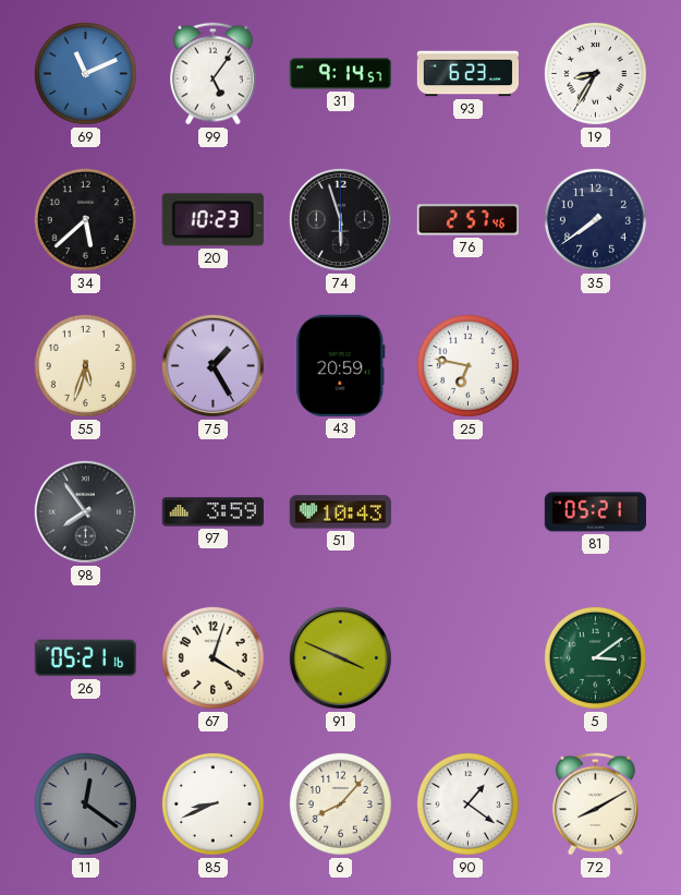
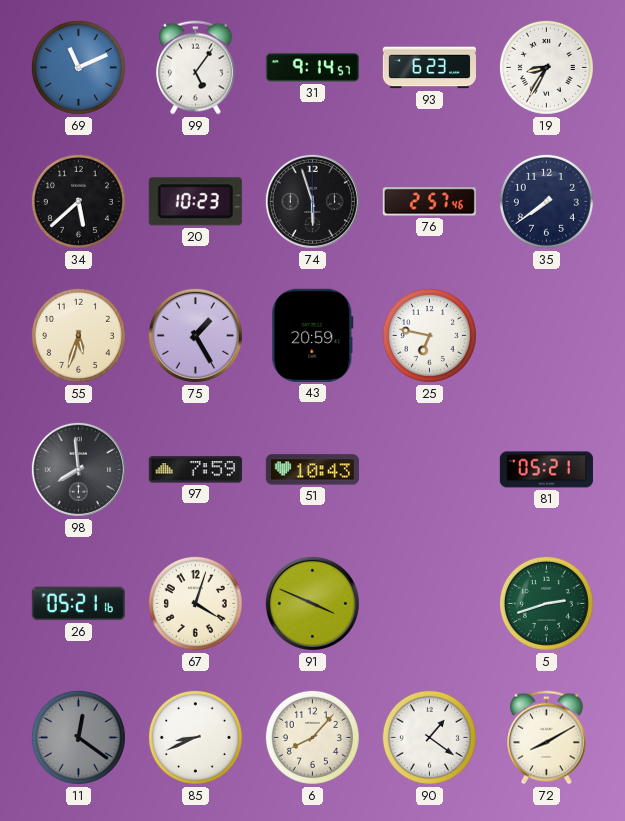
98: 7:54 -> 7:59
97: 3:59 -> 7:59
5: 3:09 -> 2:42
